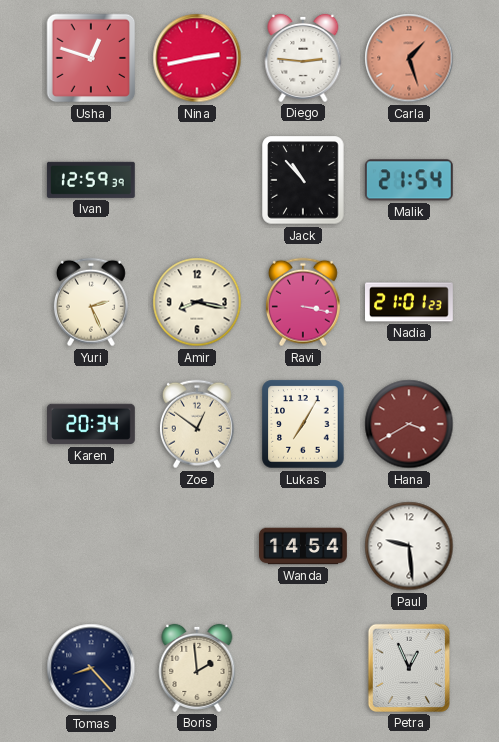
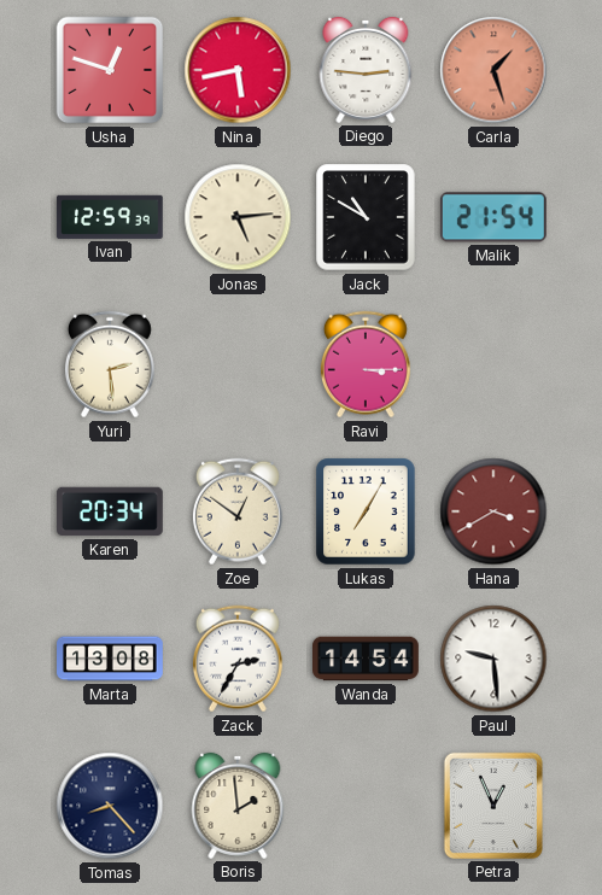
Nina: 2:43 -> 5:43
Jonas: none -> 5:14
Jack: 10:53 -> 10:50
Yuri: 2:26 -> 2:29
Amir: 8:17 -> none
Ravi: 3:17 -> 3:15
Nadia: 21:01 -> none
Marta: none -> 13:08
Zack: none -> 2:35
